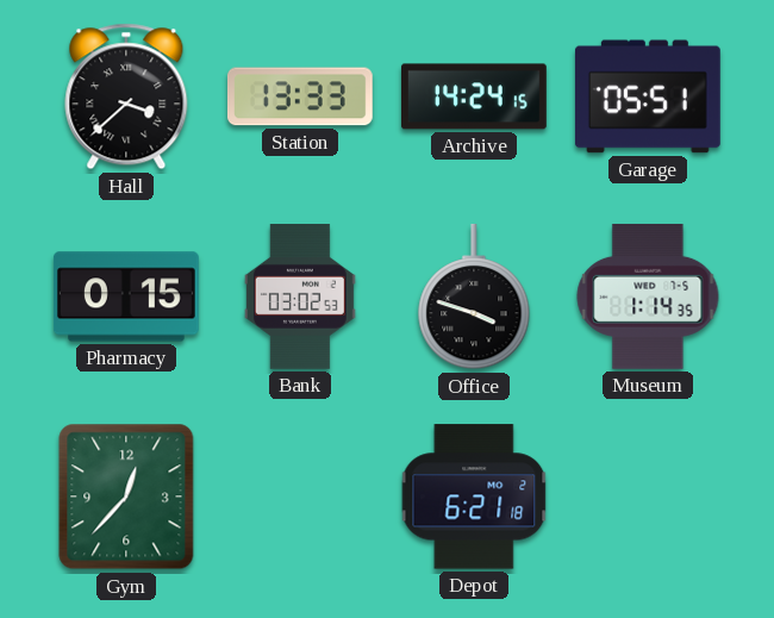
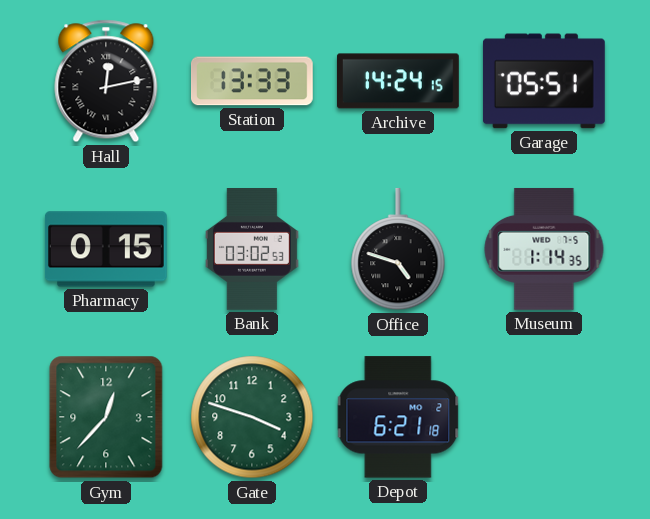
Hall: 3:38 -> 12:13
Office: 3:48 -> 4:48
Gate: none -> 3:48
